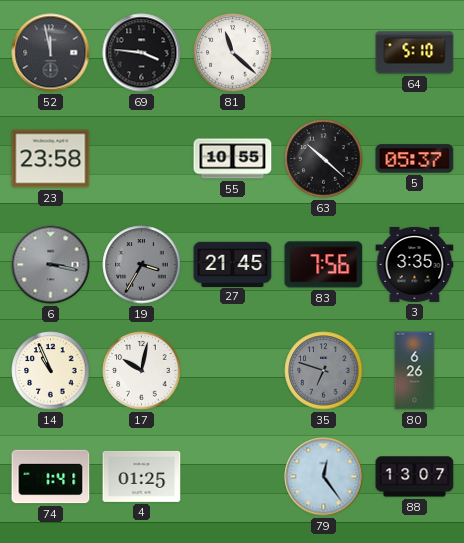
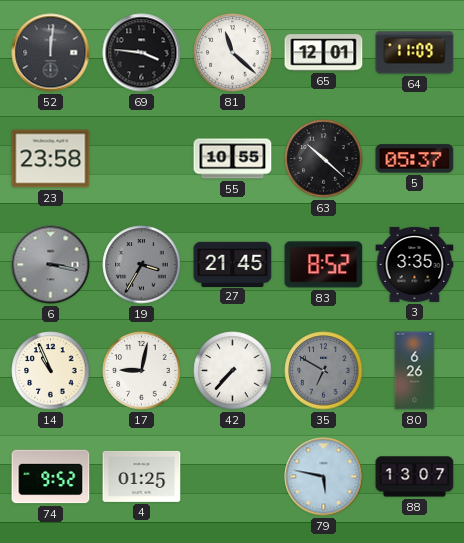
52: 11:58 -> 12:01
65: none -> 12:01
64: 5:10 -> 11:09
83: 7:56 -> 8:52
17: 10:02 -> 9:02
42: none -> 7:37
35: 6:48 -> 6:50
74: 1:41 -> 9:52
79: 12:24 -> 5:47
